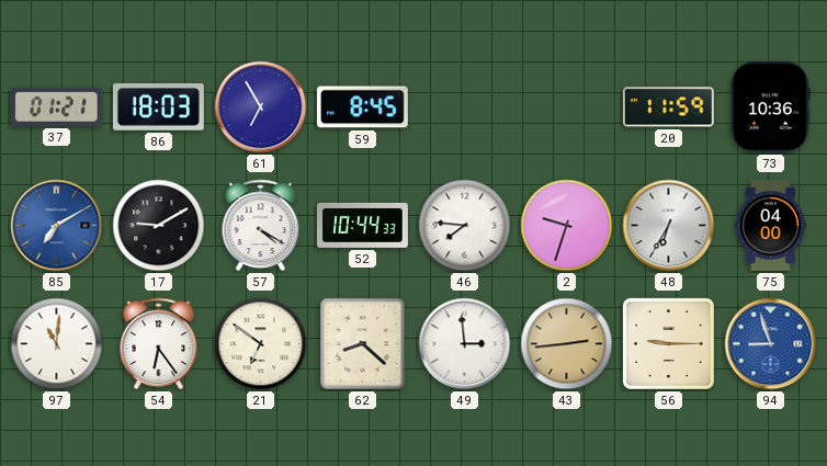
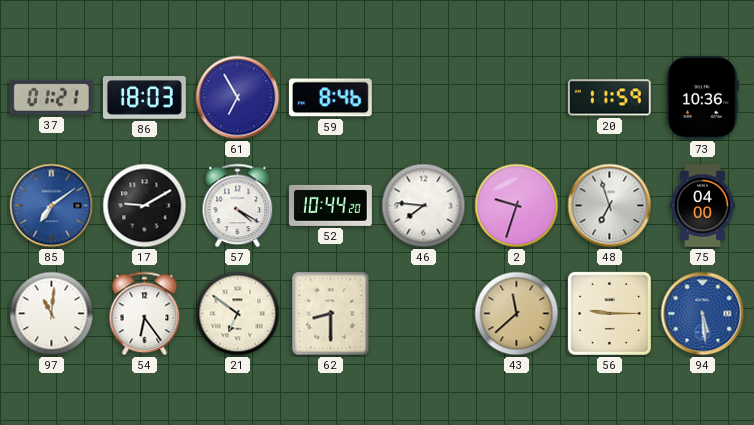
59: 8:45 -> 8:46
85: 7:10 -> 7:09
52: 10:44:33 -> 10:44:20
48: 6:35 -> 6:57
62: 8:22 -> 8:30
49: 2:59 -> none
43: 2:44 -> 11:38
94: 8:57 -> 5:29
